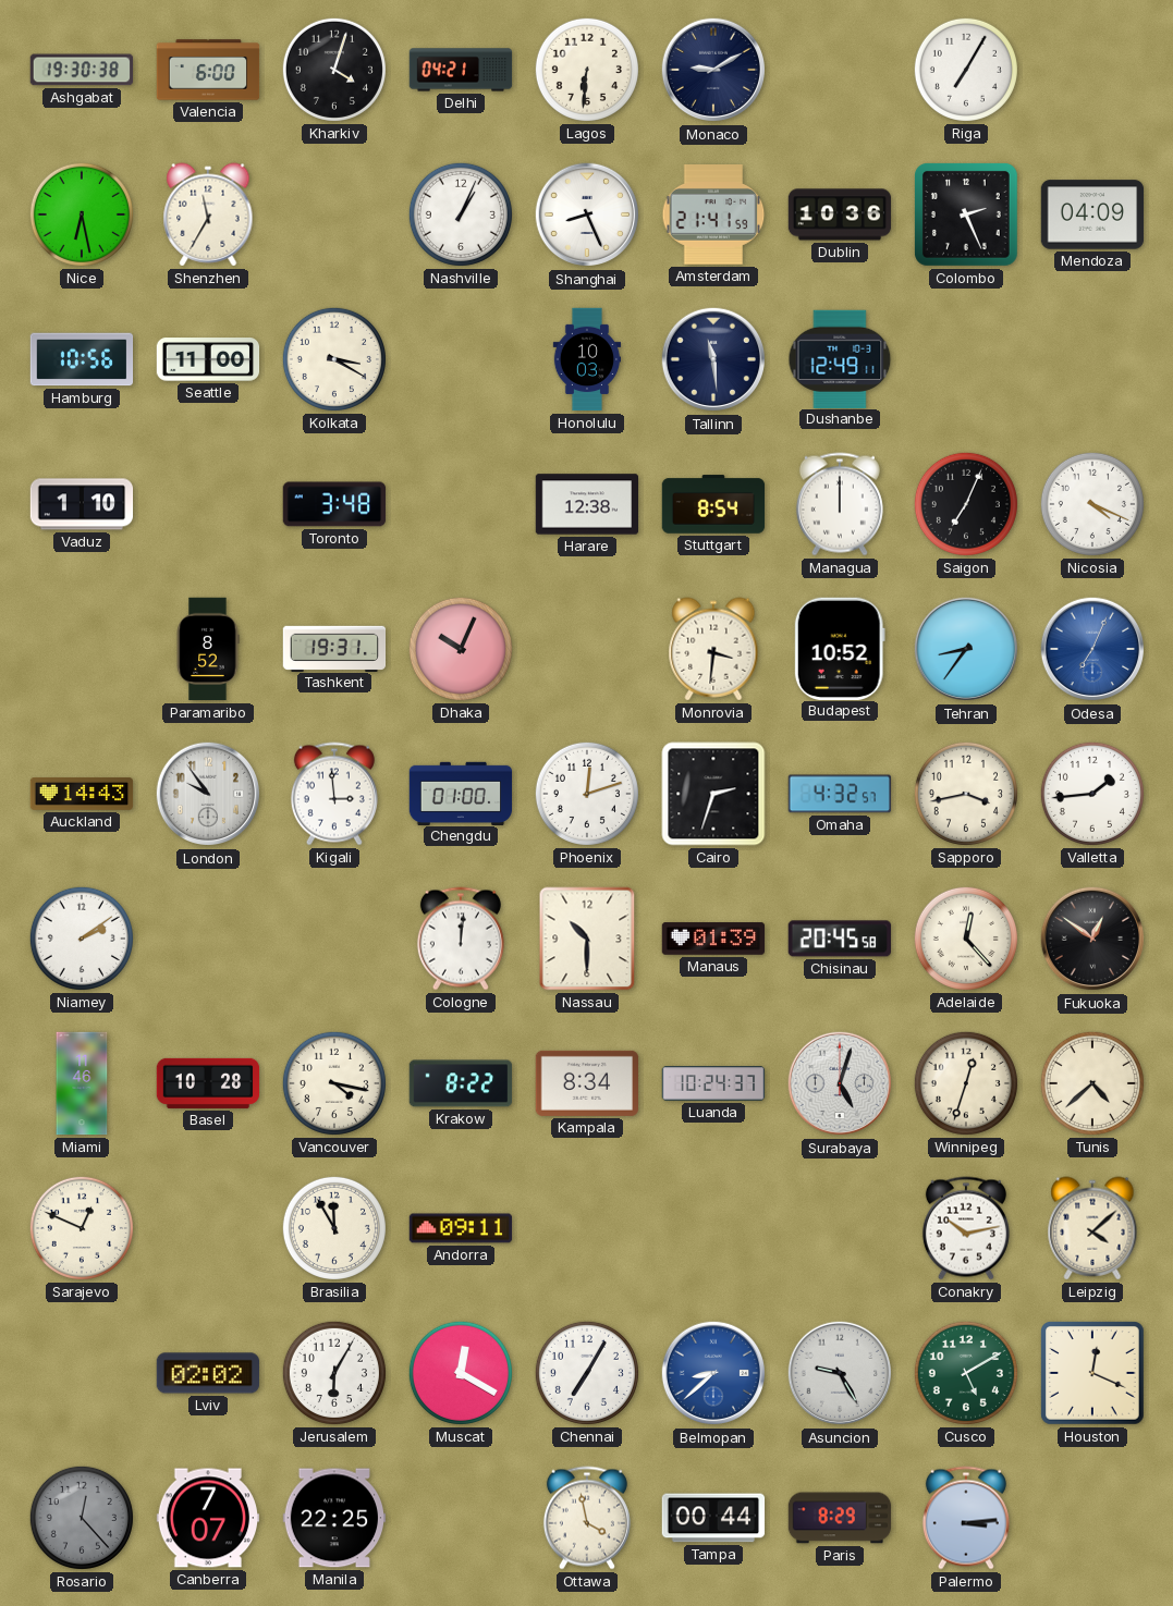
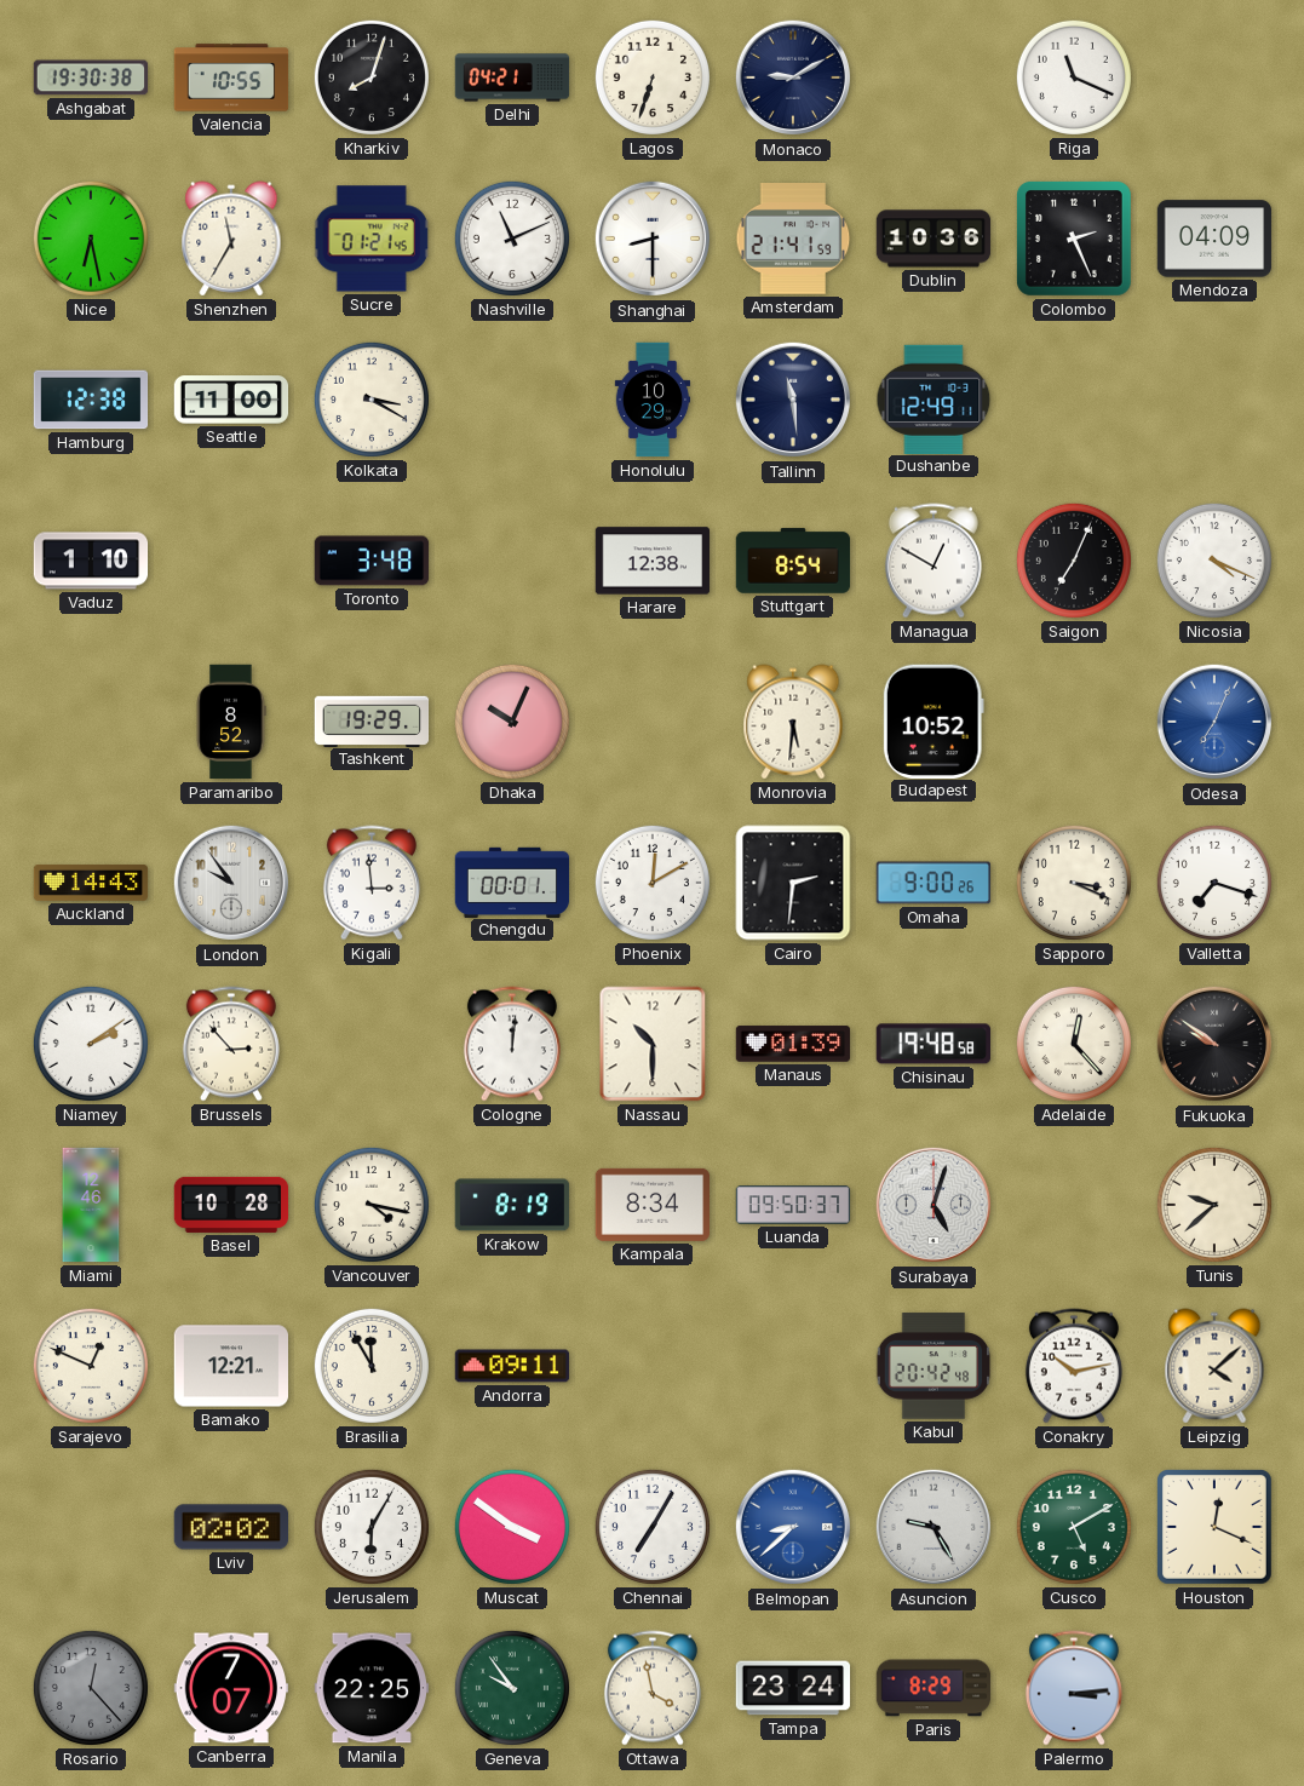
Valencia: 6:00 -> 10:55
Kharkiv: 4:03 -> 8:03
Lagos: 6:31 -> 6:33
Riga: 7:05 -> 11:19
Sucre: none -> 01:21
Nashville: 1:04 -> 11:11
Shanghai: 8:26 -> 8:30
Hamburg: 10:56 -> 12:38
Honolulu: 10:03 -> 10:29
Managua: 12:00 -> 12:50
Tashkent: 19:31 -> 19:29
Monrovia: 3:31 -> 5:31
Tehran: 8:36 -> none
Chengdu: 01:00 -> 00:01
Phoenix: 12:12 -> 12:10
Cairo: 2:33 -> 2:31
Omaha: 4:32 -> 9:00
Sapporo: 3:43 -> 3:19
Valletta: 1:44 -> 7:18
Brussels: none -> 2:53
Chisinau: 20:45 -> 19:48
Fukuoka: 12:51 -> 9:51
Miami: 11:46 -> 12:46
Krakow: 8:22 -> 8:19
Luanda: 10:24 -> 09:50
Winnipeg: 12:33 -> none
Tunis: 4:38 -> 9:38
Bamako: none -> 12:21
Kabul: none -> 20:42
Muscat: 12:20 -> 3:51
Geneva: none -> 9:54
Tampa: 00:44 -> 23:24
